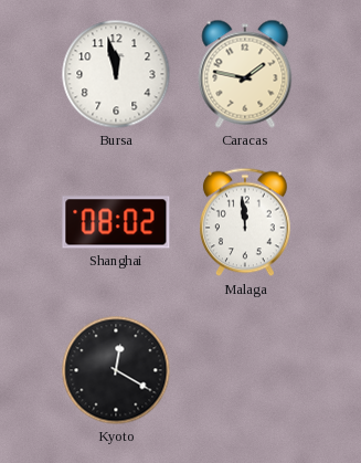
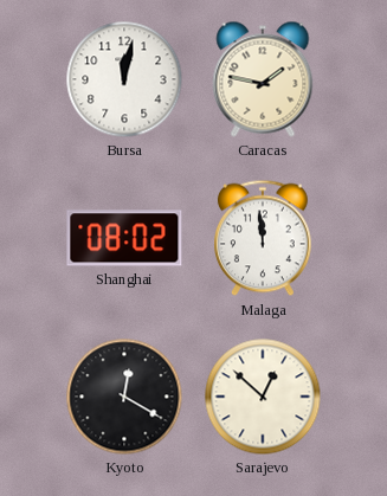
Bursa: 11:58 -> 12:02
Sarajevo: none -> 12:52
